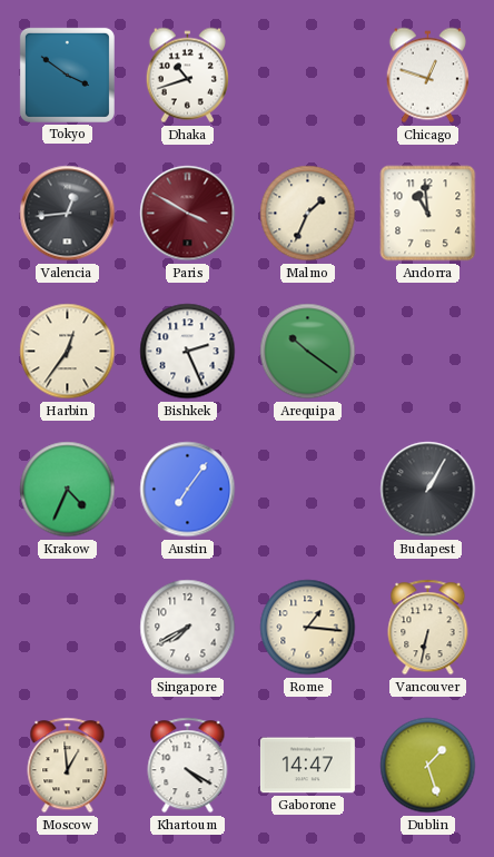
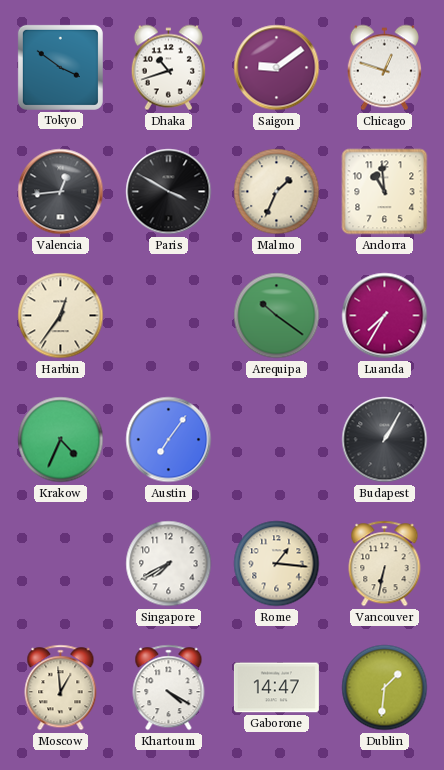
Saigon: none -> 9:09
Paris dial: burgundy -> black
Bishkek: 2:26 -> none
Luanda: none -> 7:35
Dublin: 1:27 -> 1:31
